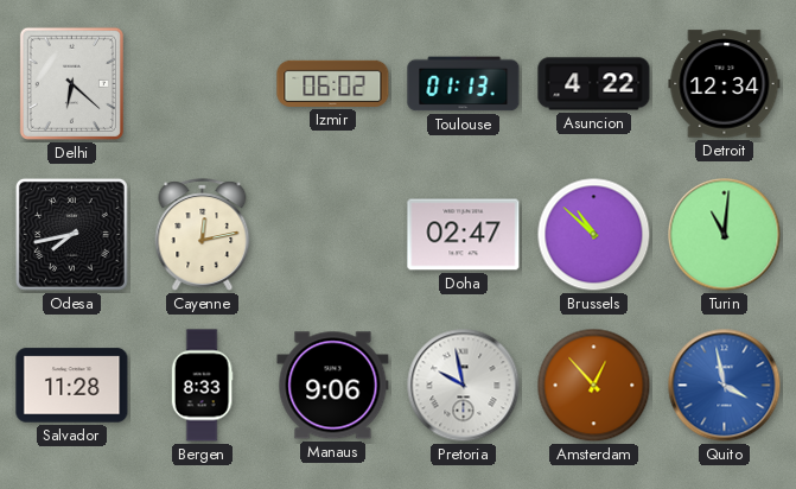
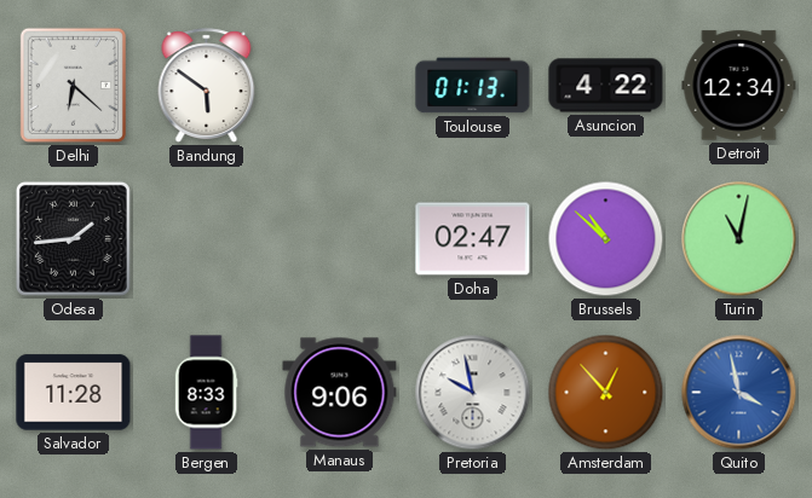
Bandung: none -> 5:51
Izmir: 06:02 -> none
Odesa: 7:43 -> 1:44
Cayenne: 12:13 -> none
Turin: 11:01 -> 11:02
